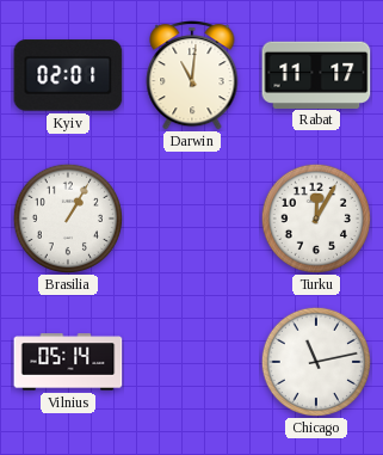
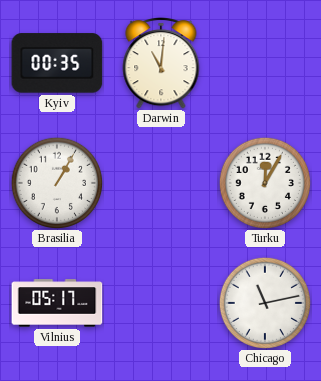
Kyiv: 02:01 -> 00:35
Rabat: 11:17 -> none
Vilnius: 05:14 -> 05:17
